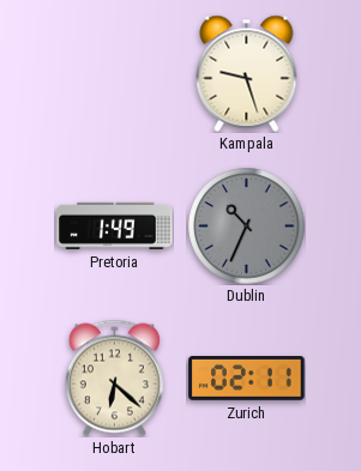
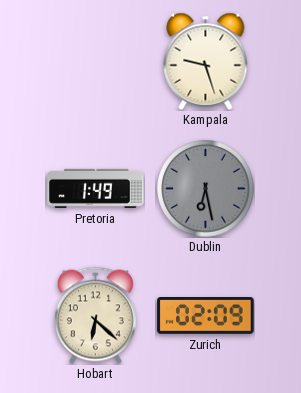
Dublin: 10:34 -> 6:28
Zurich: 02:11 -> 02:09
